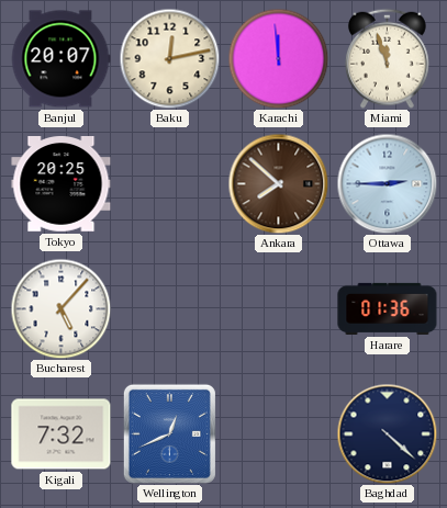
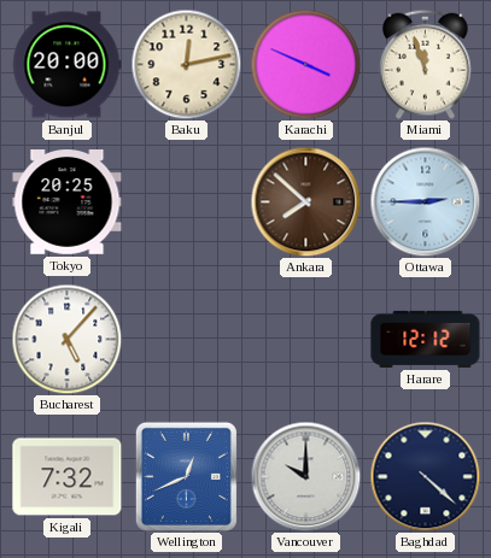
Banjul: 20:07 -> 20:00
Karachi: 11:59 -> 3:49
Harare: 01:36 -> 12:12
Vancouver: none -> 10:00
